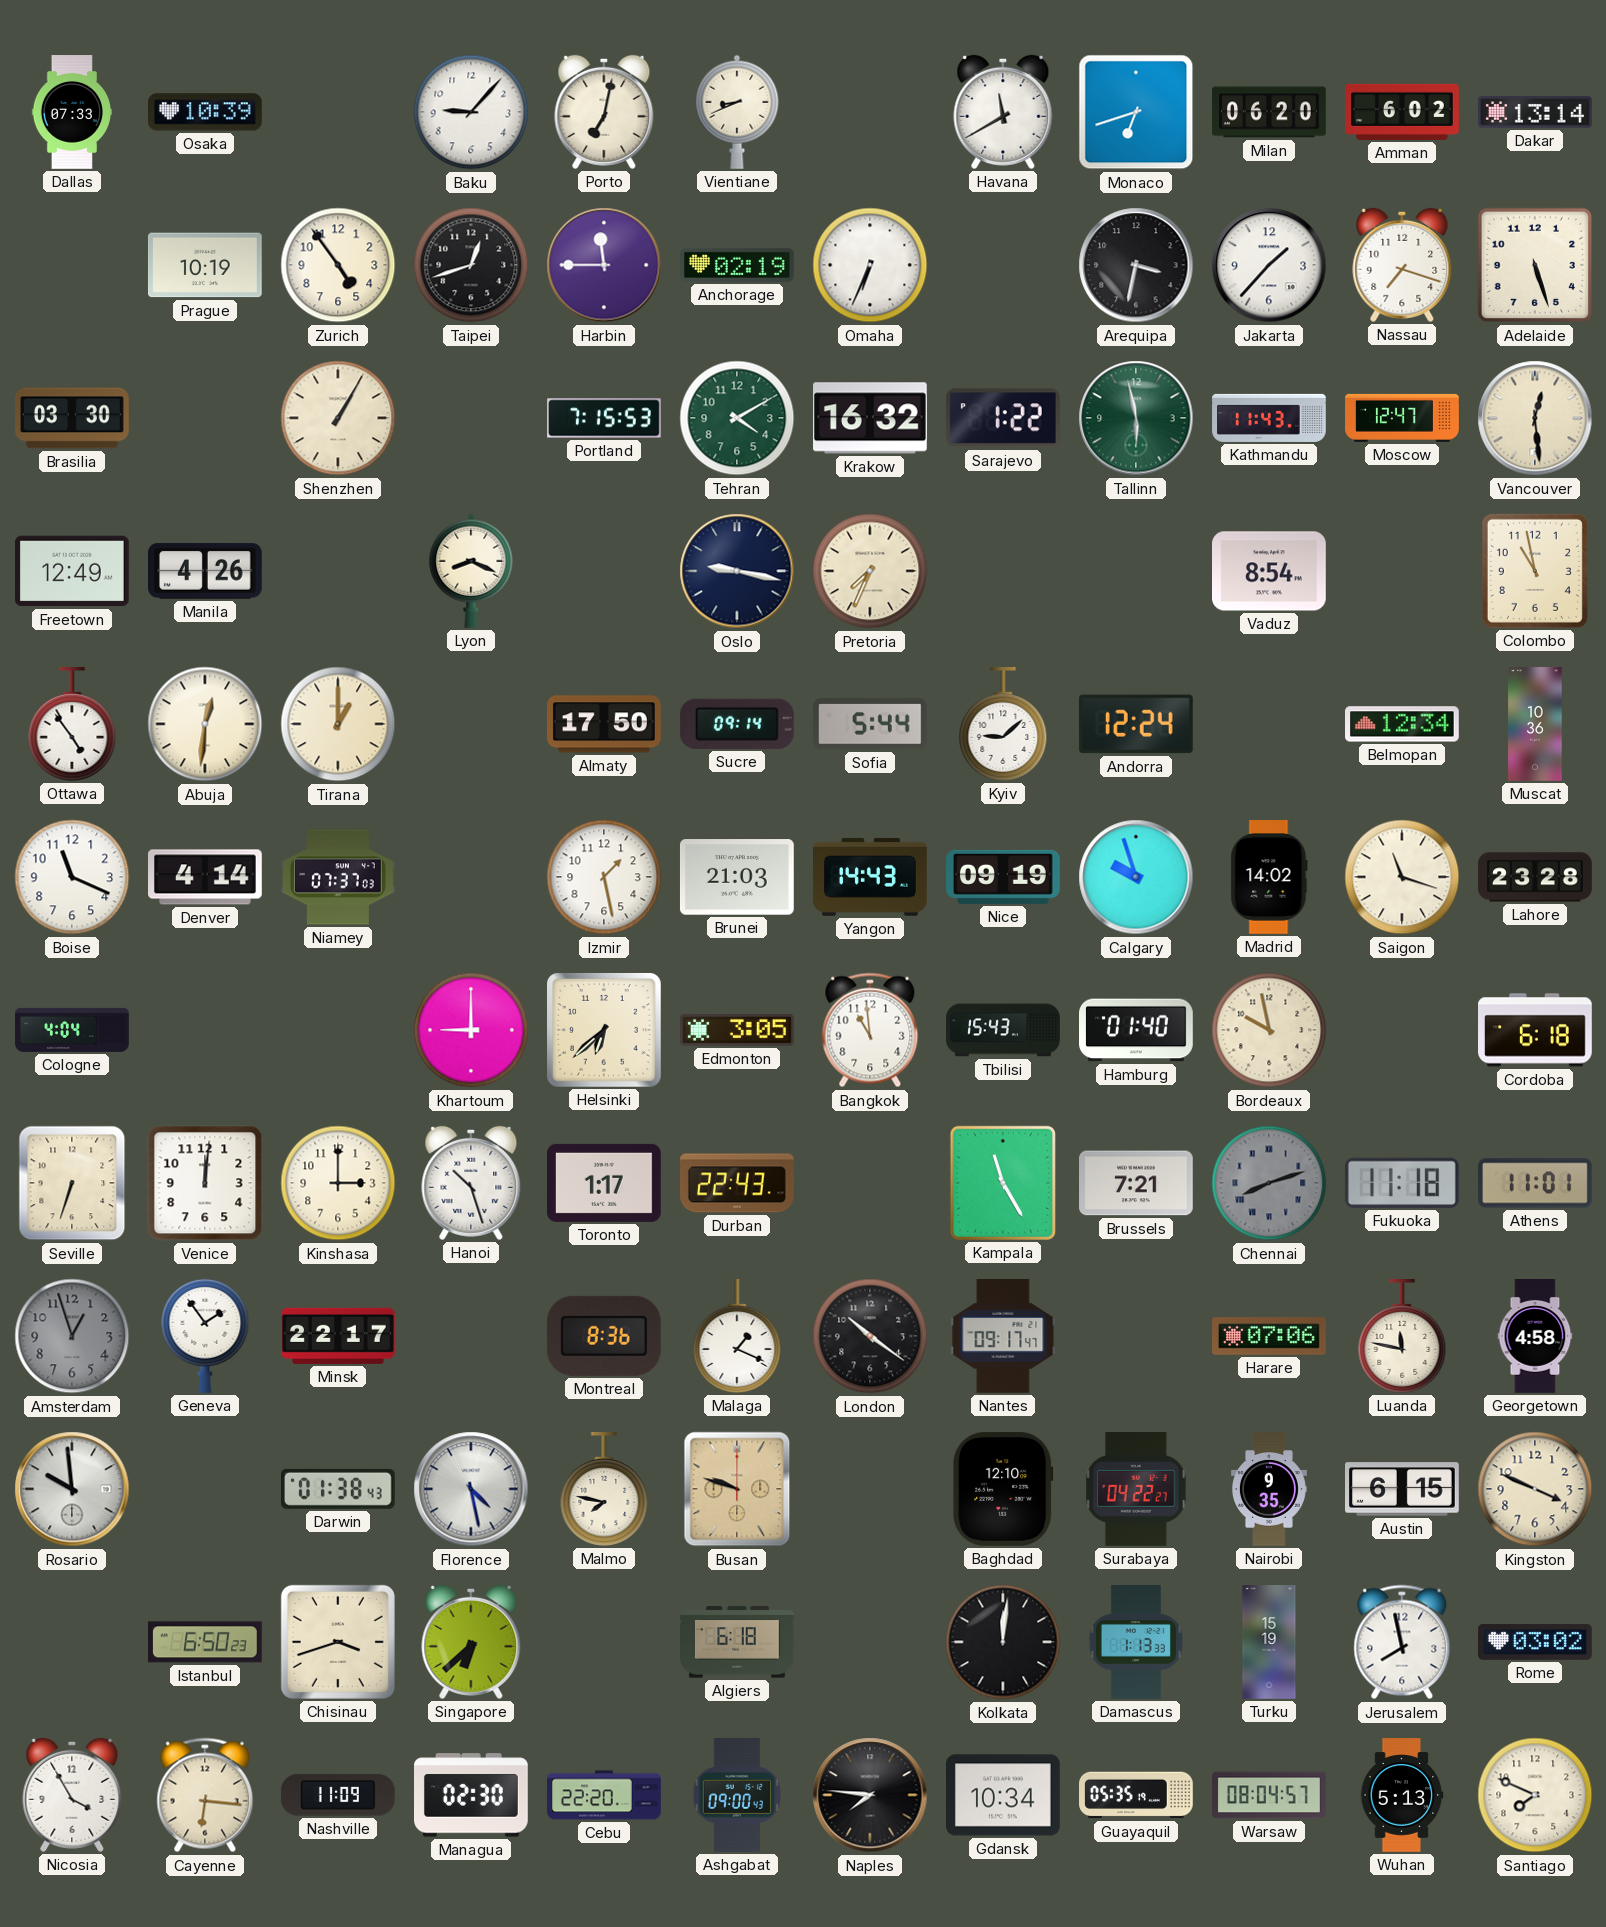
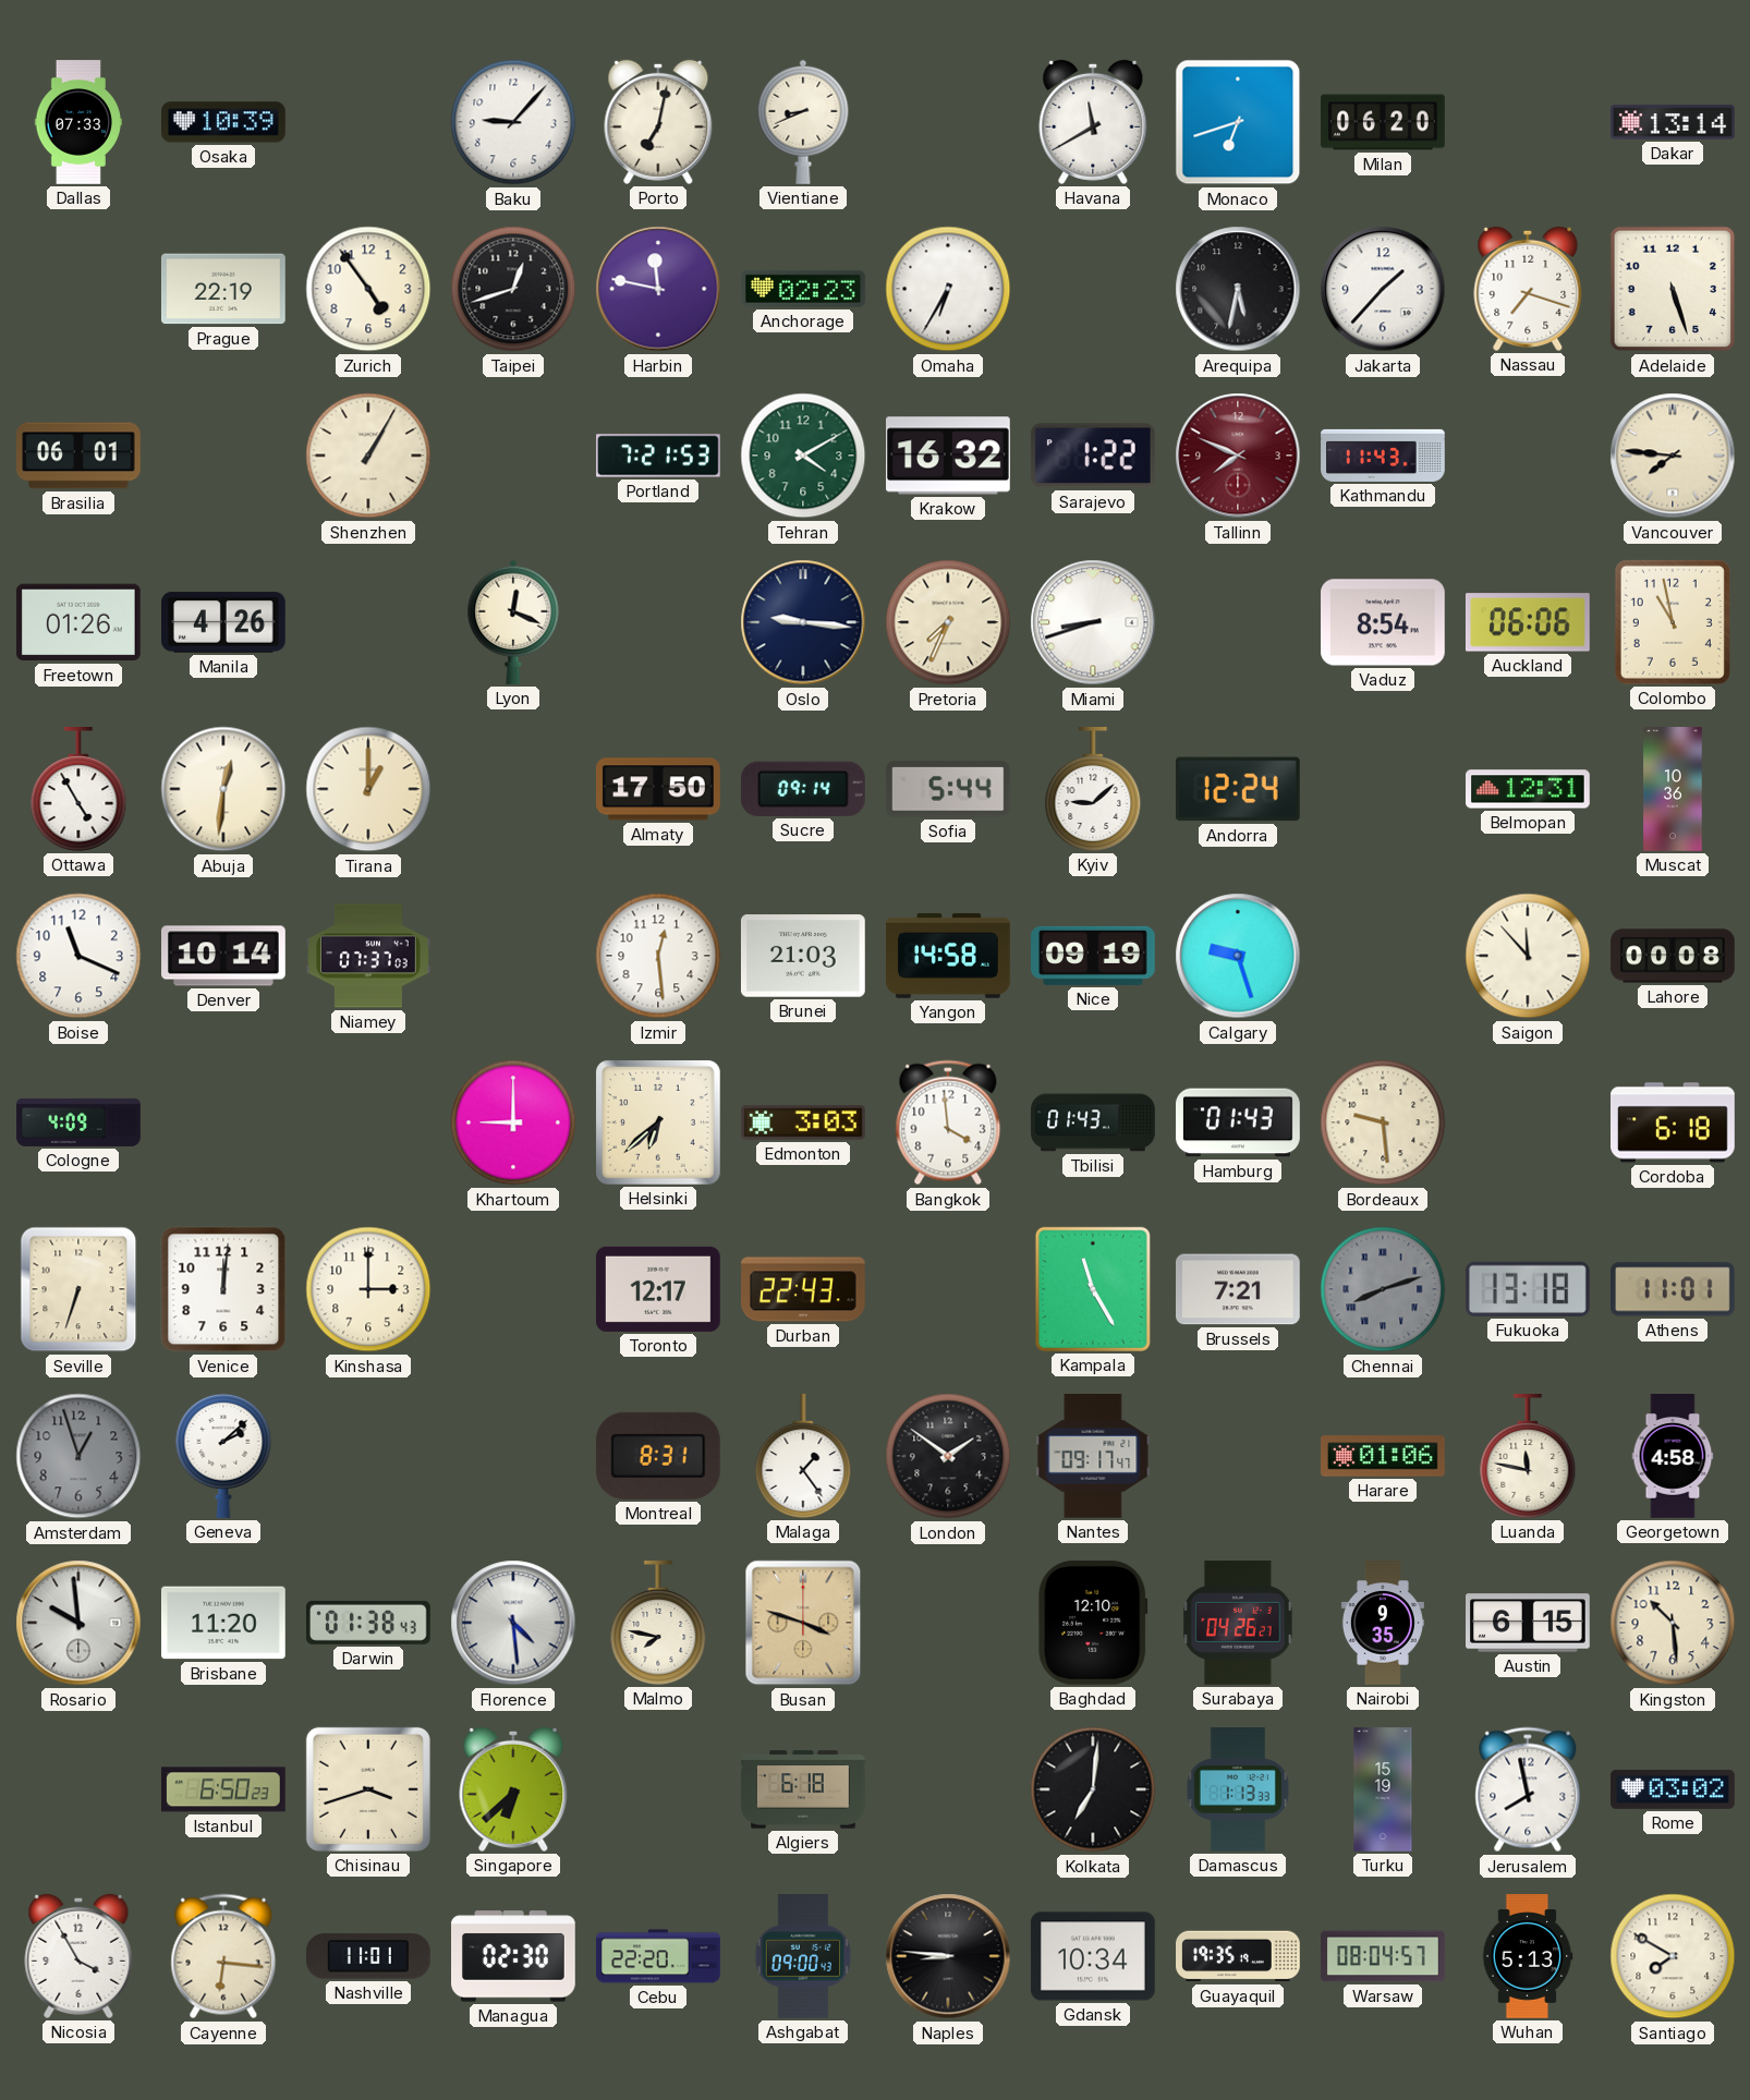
Amman: 6:02 -> none
Prague: 10:19 -> 22:19
Harbin: 11:45 -> 11:47
Anchorage: 02:19 -> 02:23
Omaha: 6:34 -> 6:35
Arequipa: 3:32 -> 5:32
Brasilia: 03:30 -> 06:01
Portland: 7:15 -> 7:21
Tallinn: 5:58 -> 7:49
Tallinn dial: green -> burgundy
Moscow: 12:47 -> none
Vancouver: 12:29 -> 7:46
Freetown: 12:49 -> 01:26
Lyon: 8:19 -> 12:19
Oslo: 9:17 -> 9:16
Miami: none -> 8:42
Auckland: none -> 06:06
Ottawa: 4:54 -> 4:55
Belmopan: 12:34 -> 12:31
Denver: 4:14 -> 10:14
Izmir: 1:28 -> 12:29
Yangon: 14:43 -> 14:58
Calgary: 9:57 -> 9:27
Madrid: 14:02 -> none
Saigon: 11:18 -> 11:53
Lahore: 23:28 -> 00:08
Cologne: 4:04 -> 4:09
Edmonton: 3:05 -> 3:03
Bangkok: 10:59 -> 3:59
Tbilisi: 15:43 -> 01:43
Hamburg: 01:40 -> 01:43
Bordeaux: 9:58 -> 9:29
Hanoi: 10:27 -> none
Toronto: 1:17 -> 12:17
Fukuoka: 11:18 -> 13:18
Geneva: 1:54 -> 2:08
Minsk: 22:17 -> none
Montreal: 8:36 -> 8:31
Malaga: 1:19 -> 1:24
London: 10:21 -> 1:51
Harare: 07:06 -> 01:06
Brisbane: none -> 11:20
Florence: 4:28 -> 4:29
Busan: 9:48 -> 3:48
Surabaya: 04:22 -> 04:26
Kingston: 3:49 -> 10:29
Kolkata: 12:01 -> 7:01
Nashville: 11:09 -> 11:01
Naples: 7:46 -> 8:46
Guayaquil: 05:35 -> 19:35
Santiago: 7:49 -> 7:50
